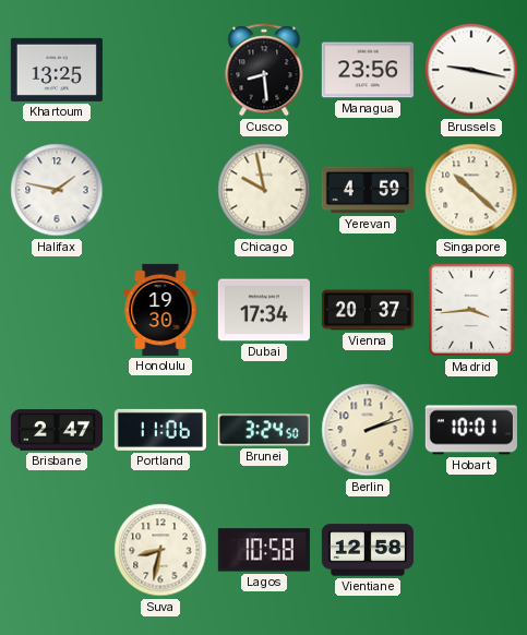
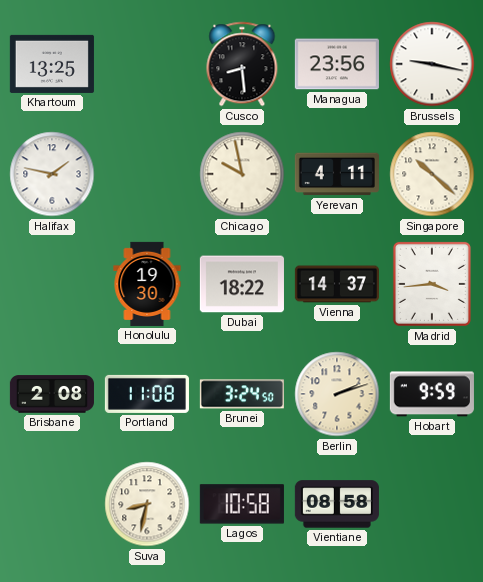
Yerevan: 4:59 -> 4:11
Dubai: 17:34 -> 18:22
Vienna: 20:37 -> 14:37
Brisbane: 2:47 -> 2:08
Portland: 11:06 -> 11:08
Hobart: 10:01 -> 9:59
Vientiane: 12:58 -> 08:58
